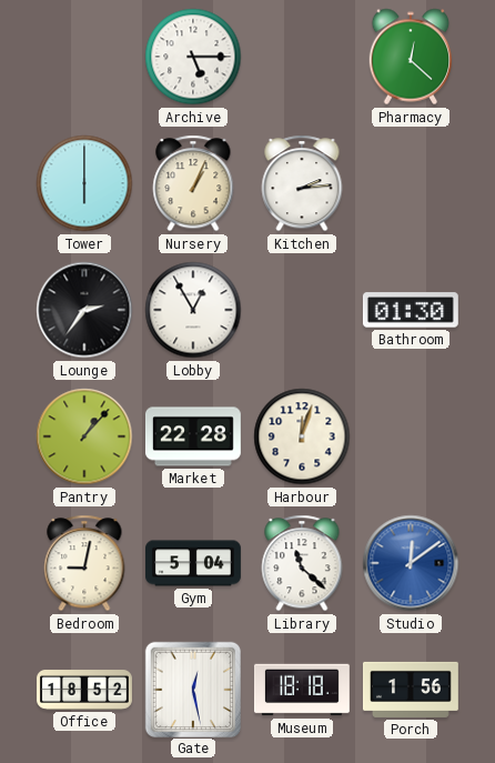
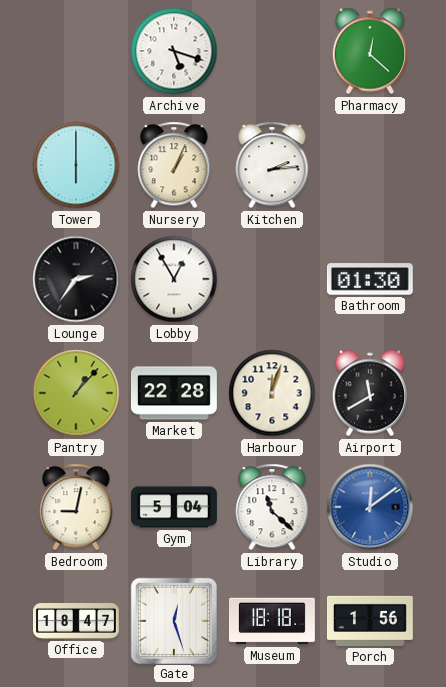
Archive: 5:15 -> 5:18
Airport: none -> 11:40
Office: 18:52 -> 18:47
Gate: 12:28 -> 12:27
